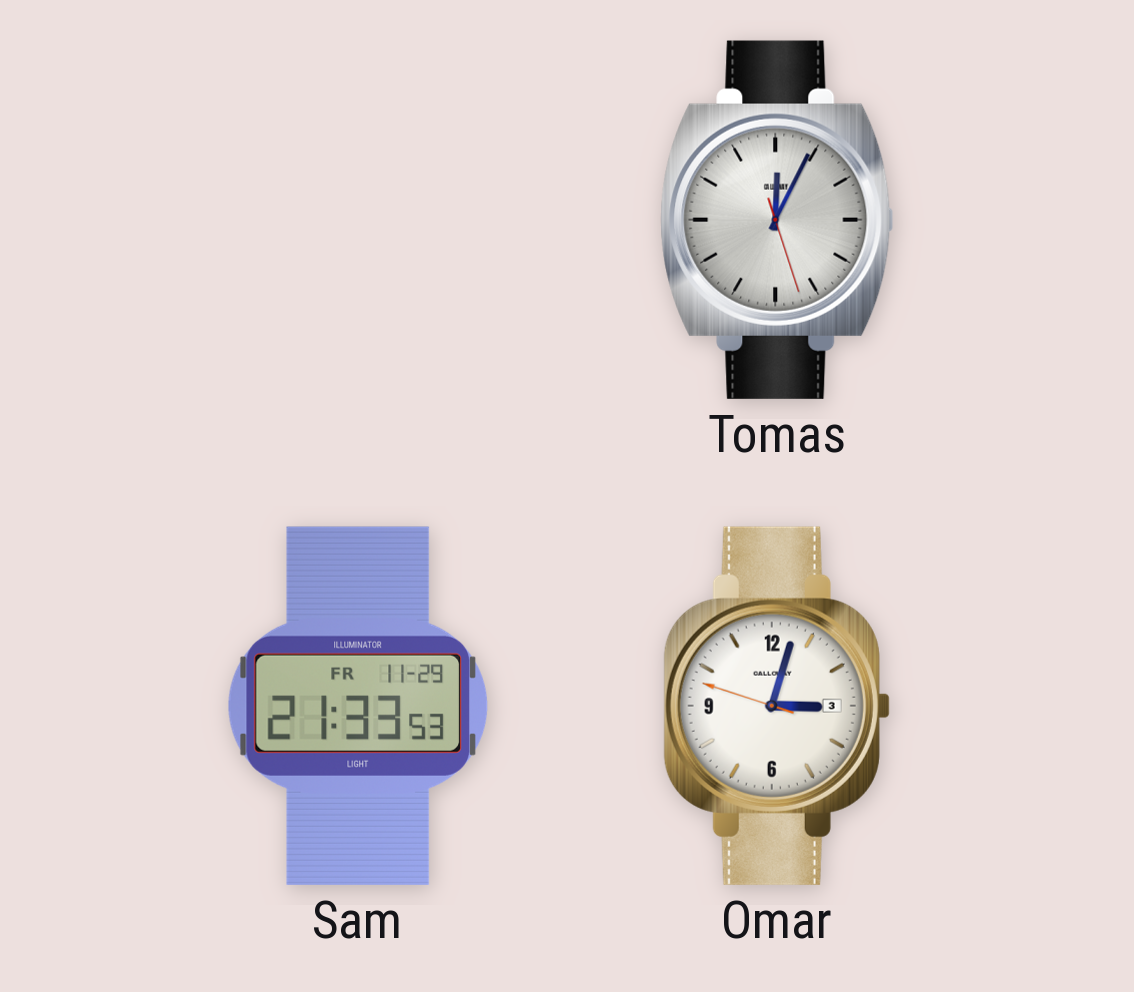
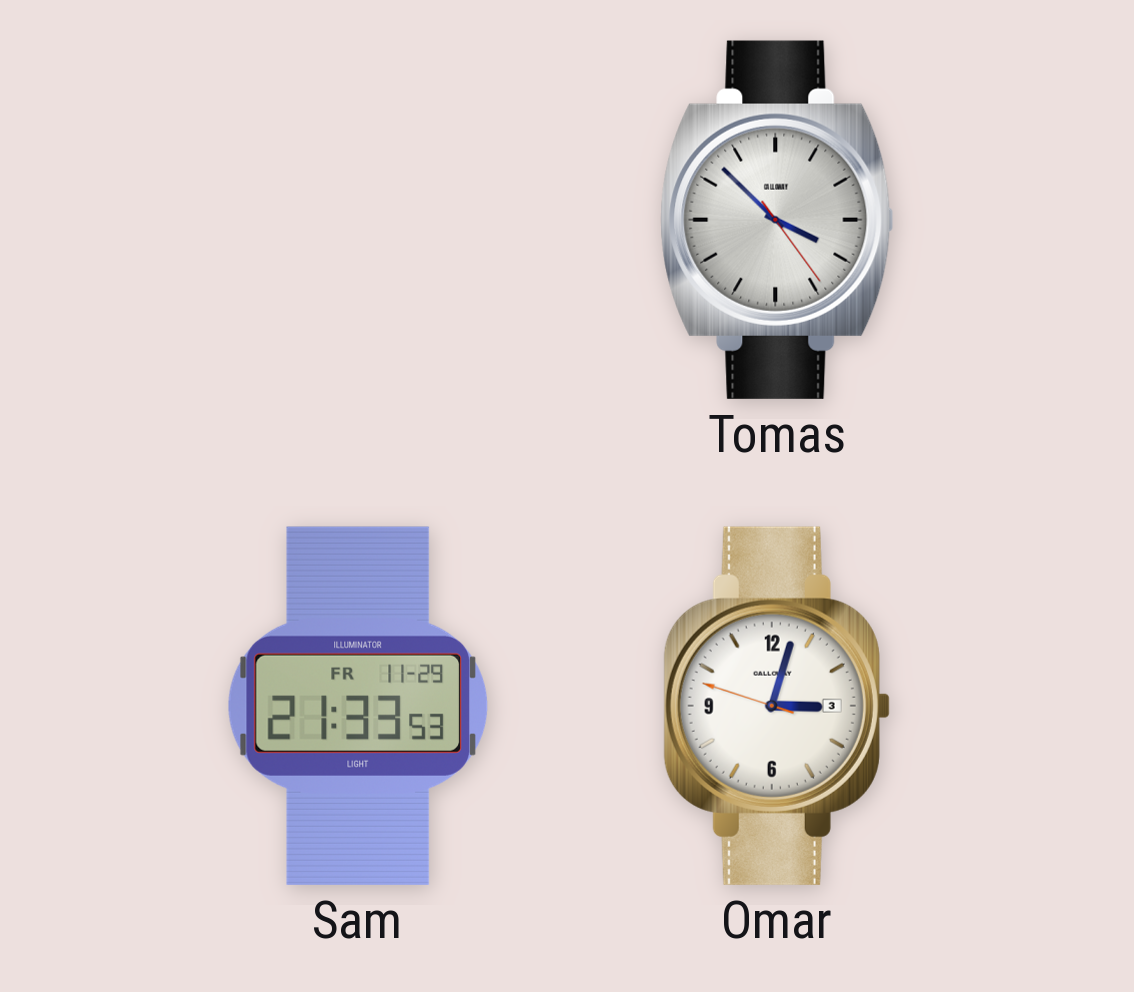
Tomas: 12:04 -> 3:52
